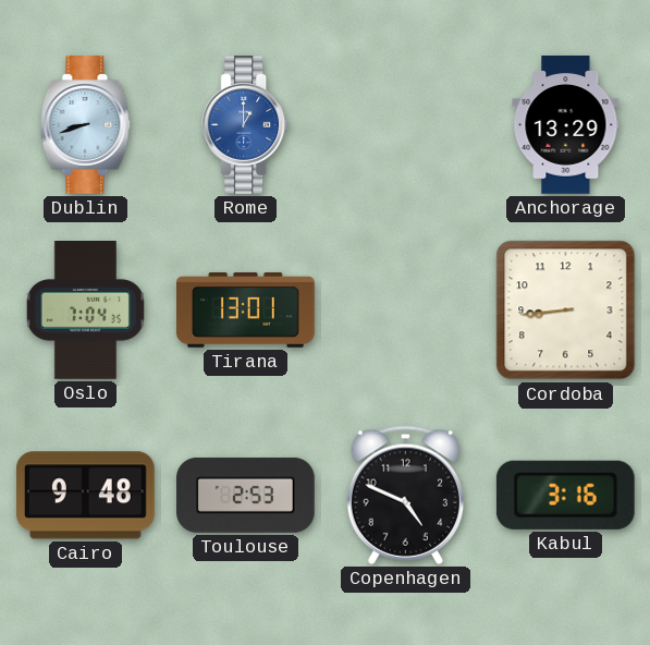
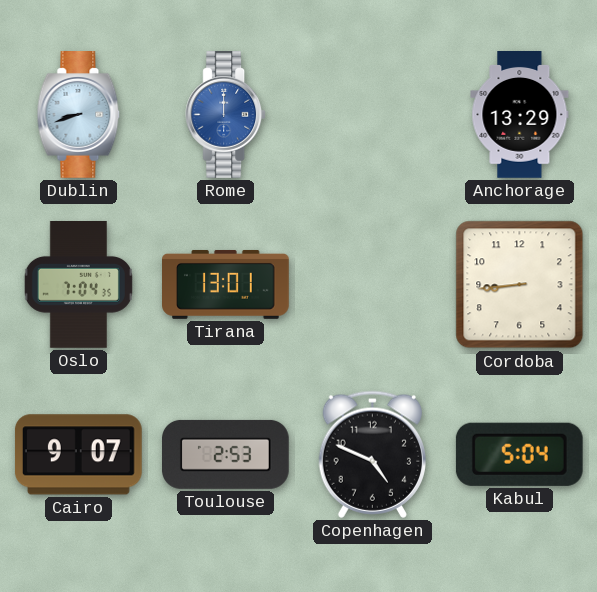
Rome: 1:00 -> 12:00
Cairo: 9:48 -> 9:07
Kabul: 3:16 -> 5:04
